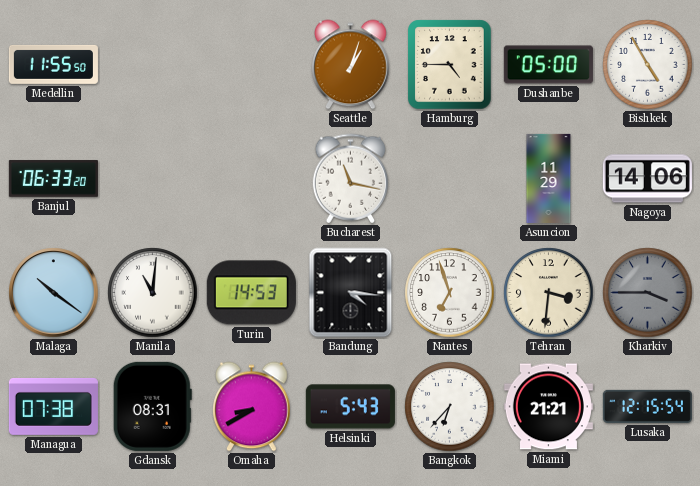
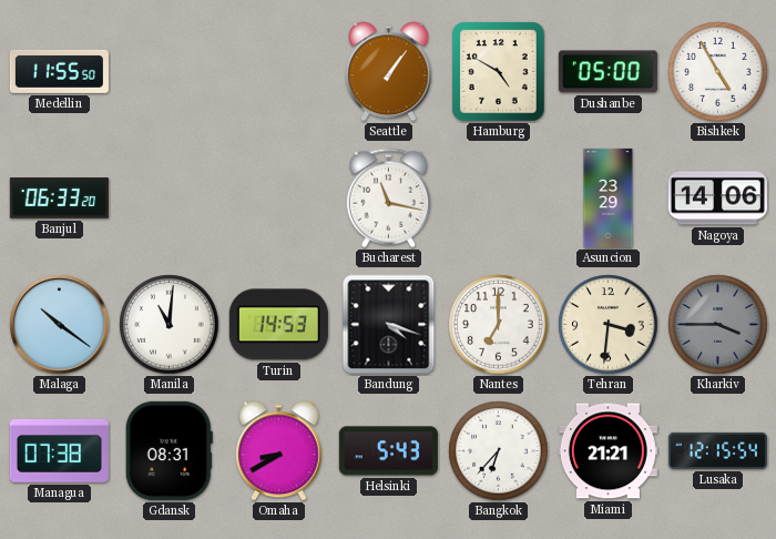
Seattle: 1:03 -> 1:06
Hamburg: 4:45 -> 4:50
Asuncion: 11:29 -> 23:29
Bandung: 4:16 -> 4:18
Nantes: 6:57 -> 7:00
